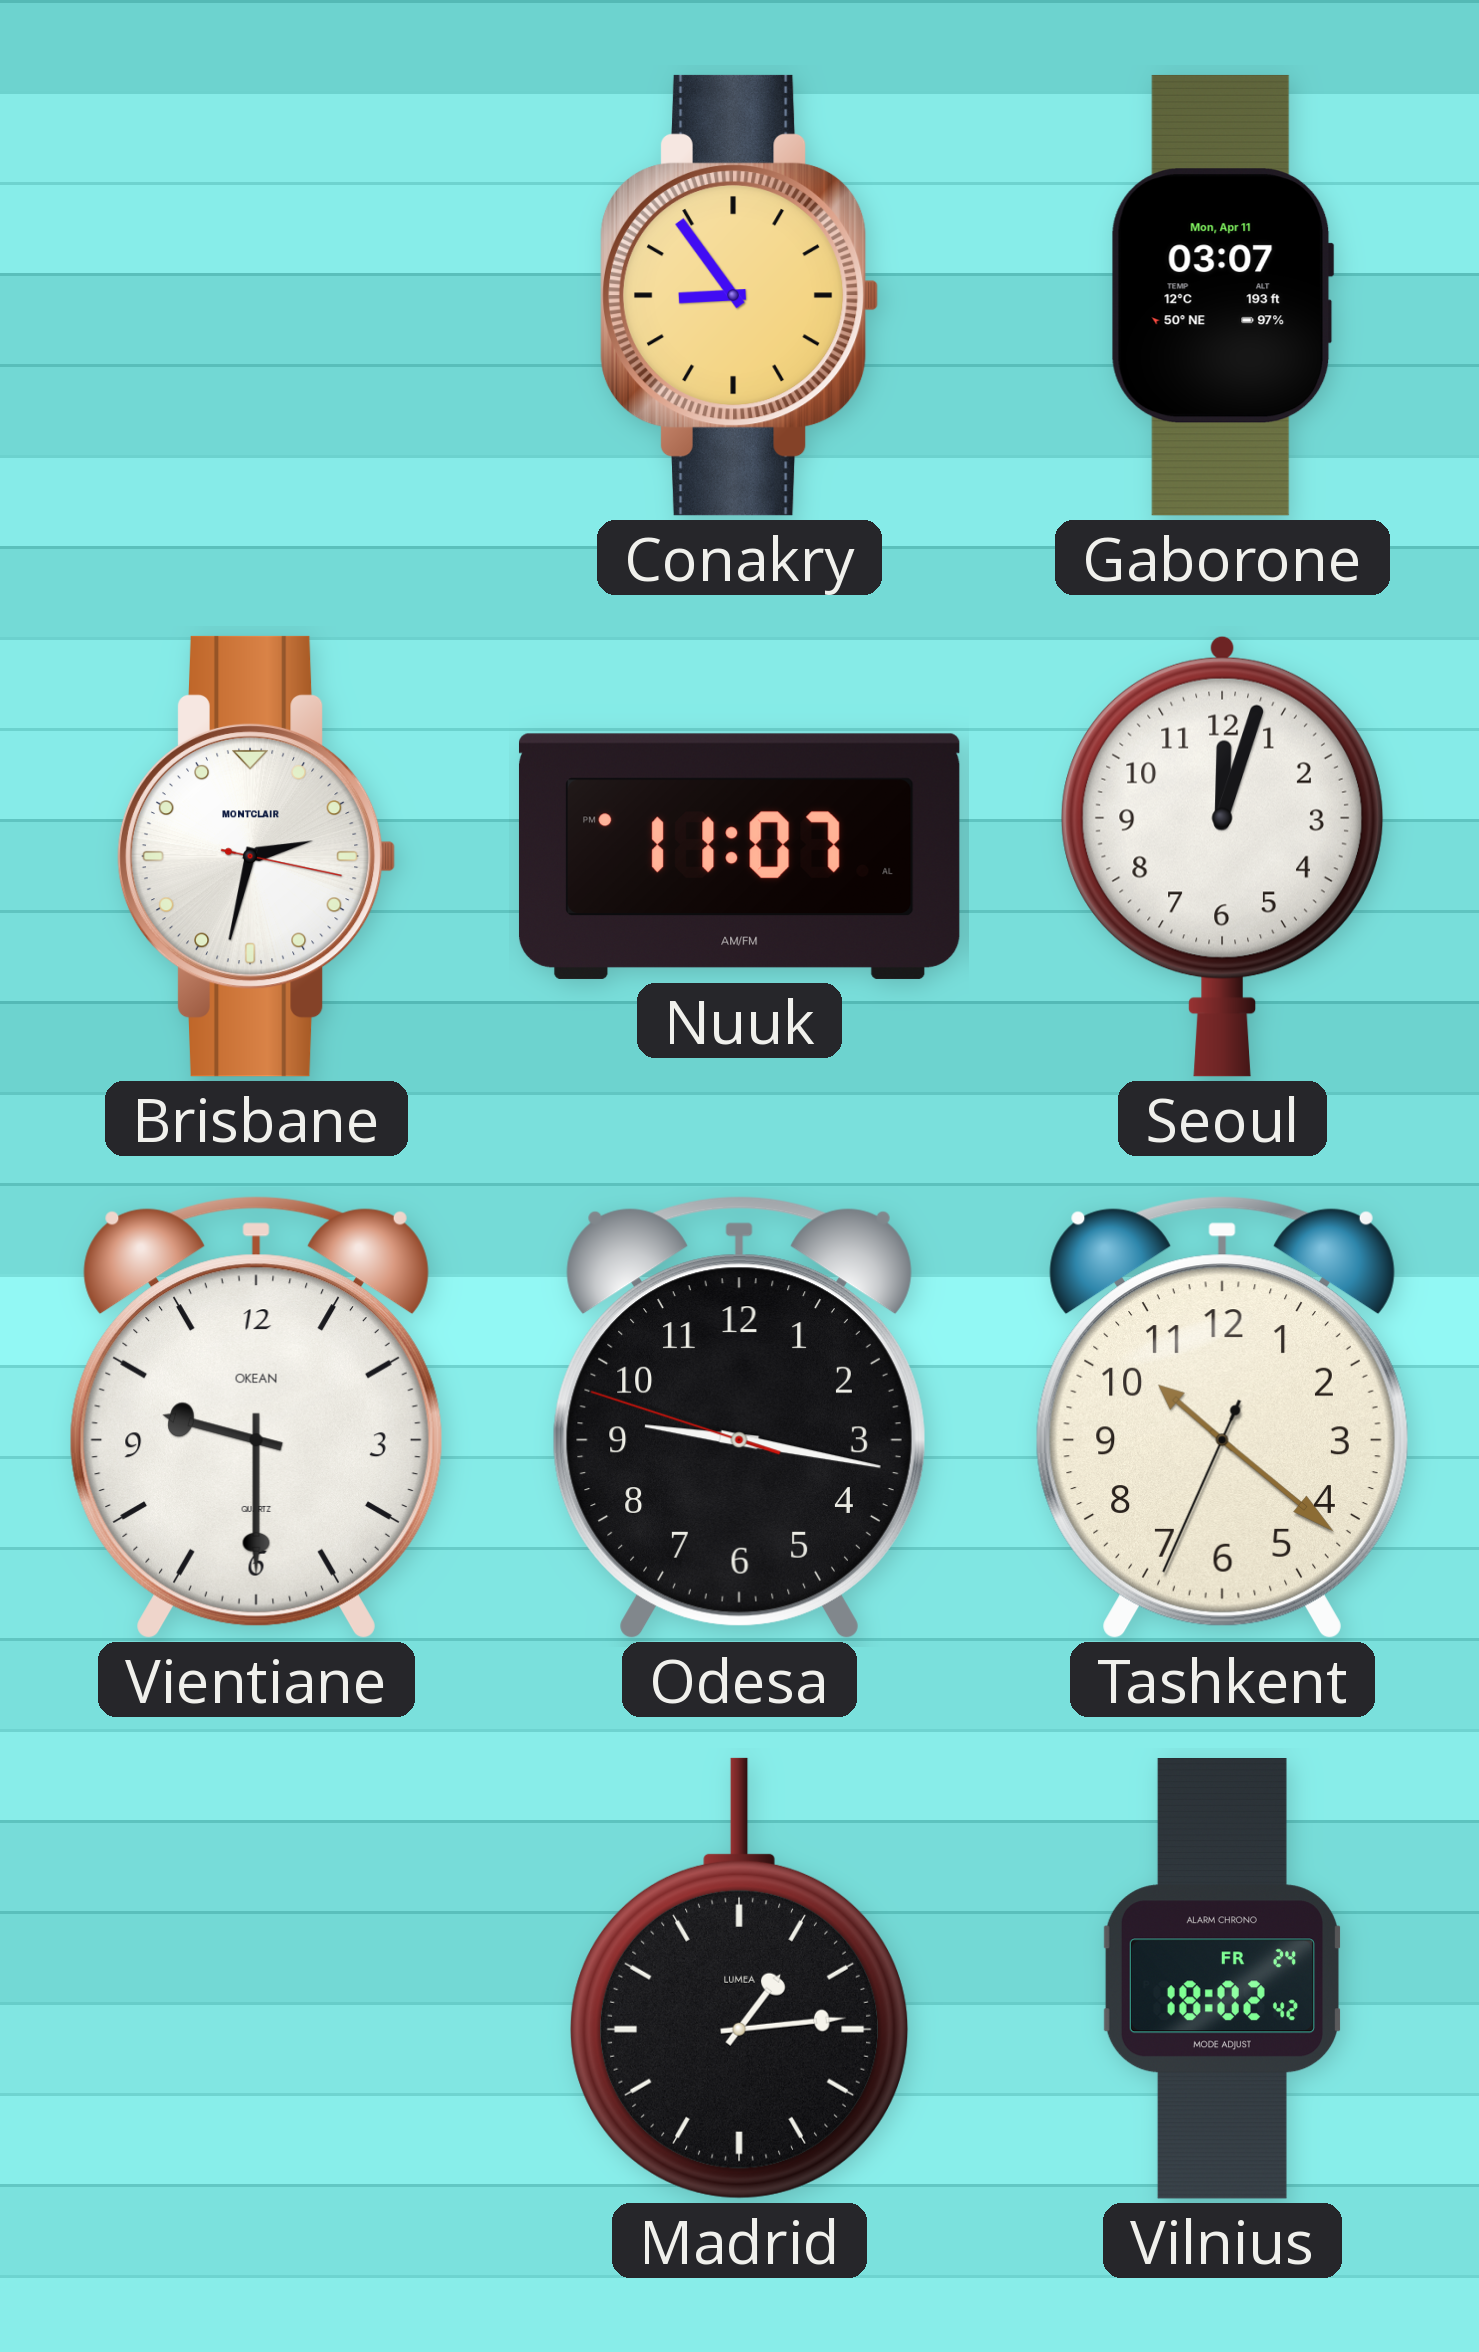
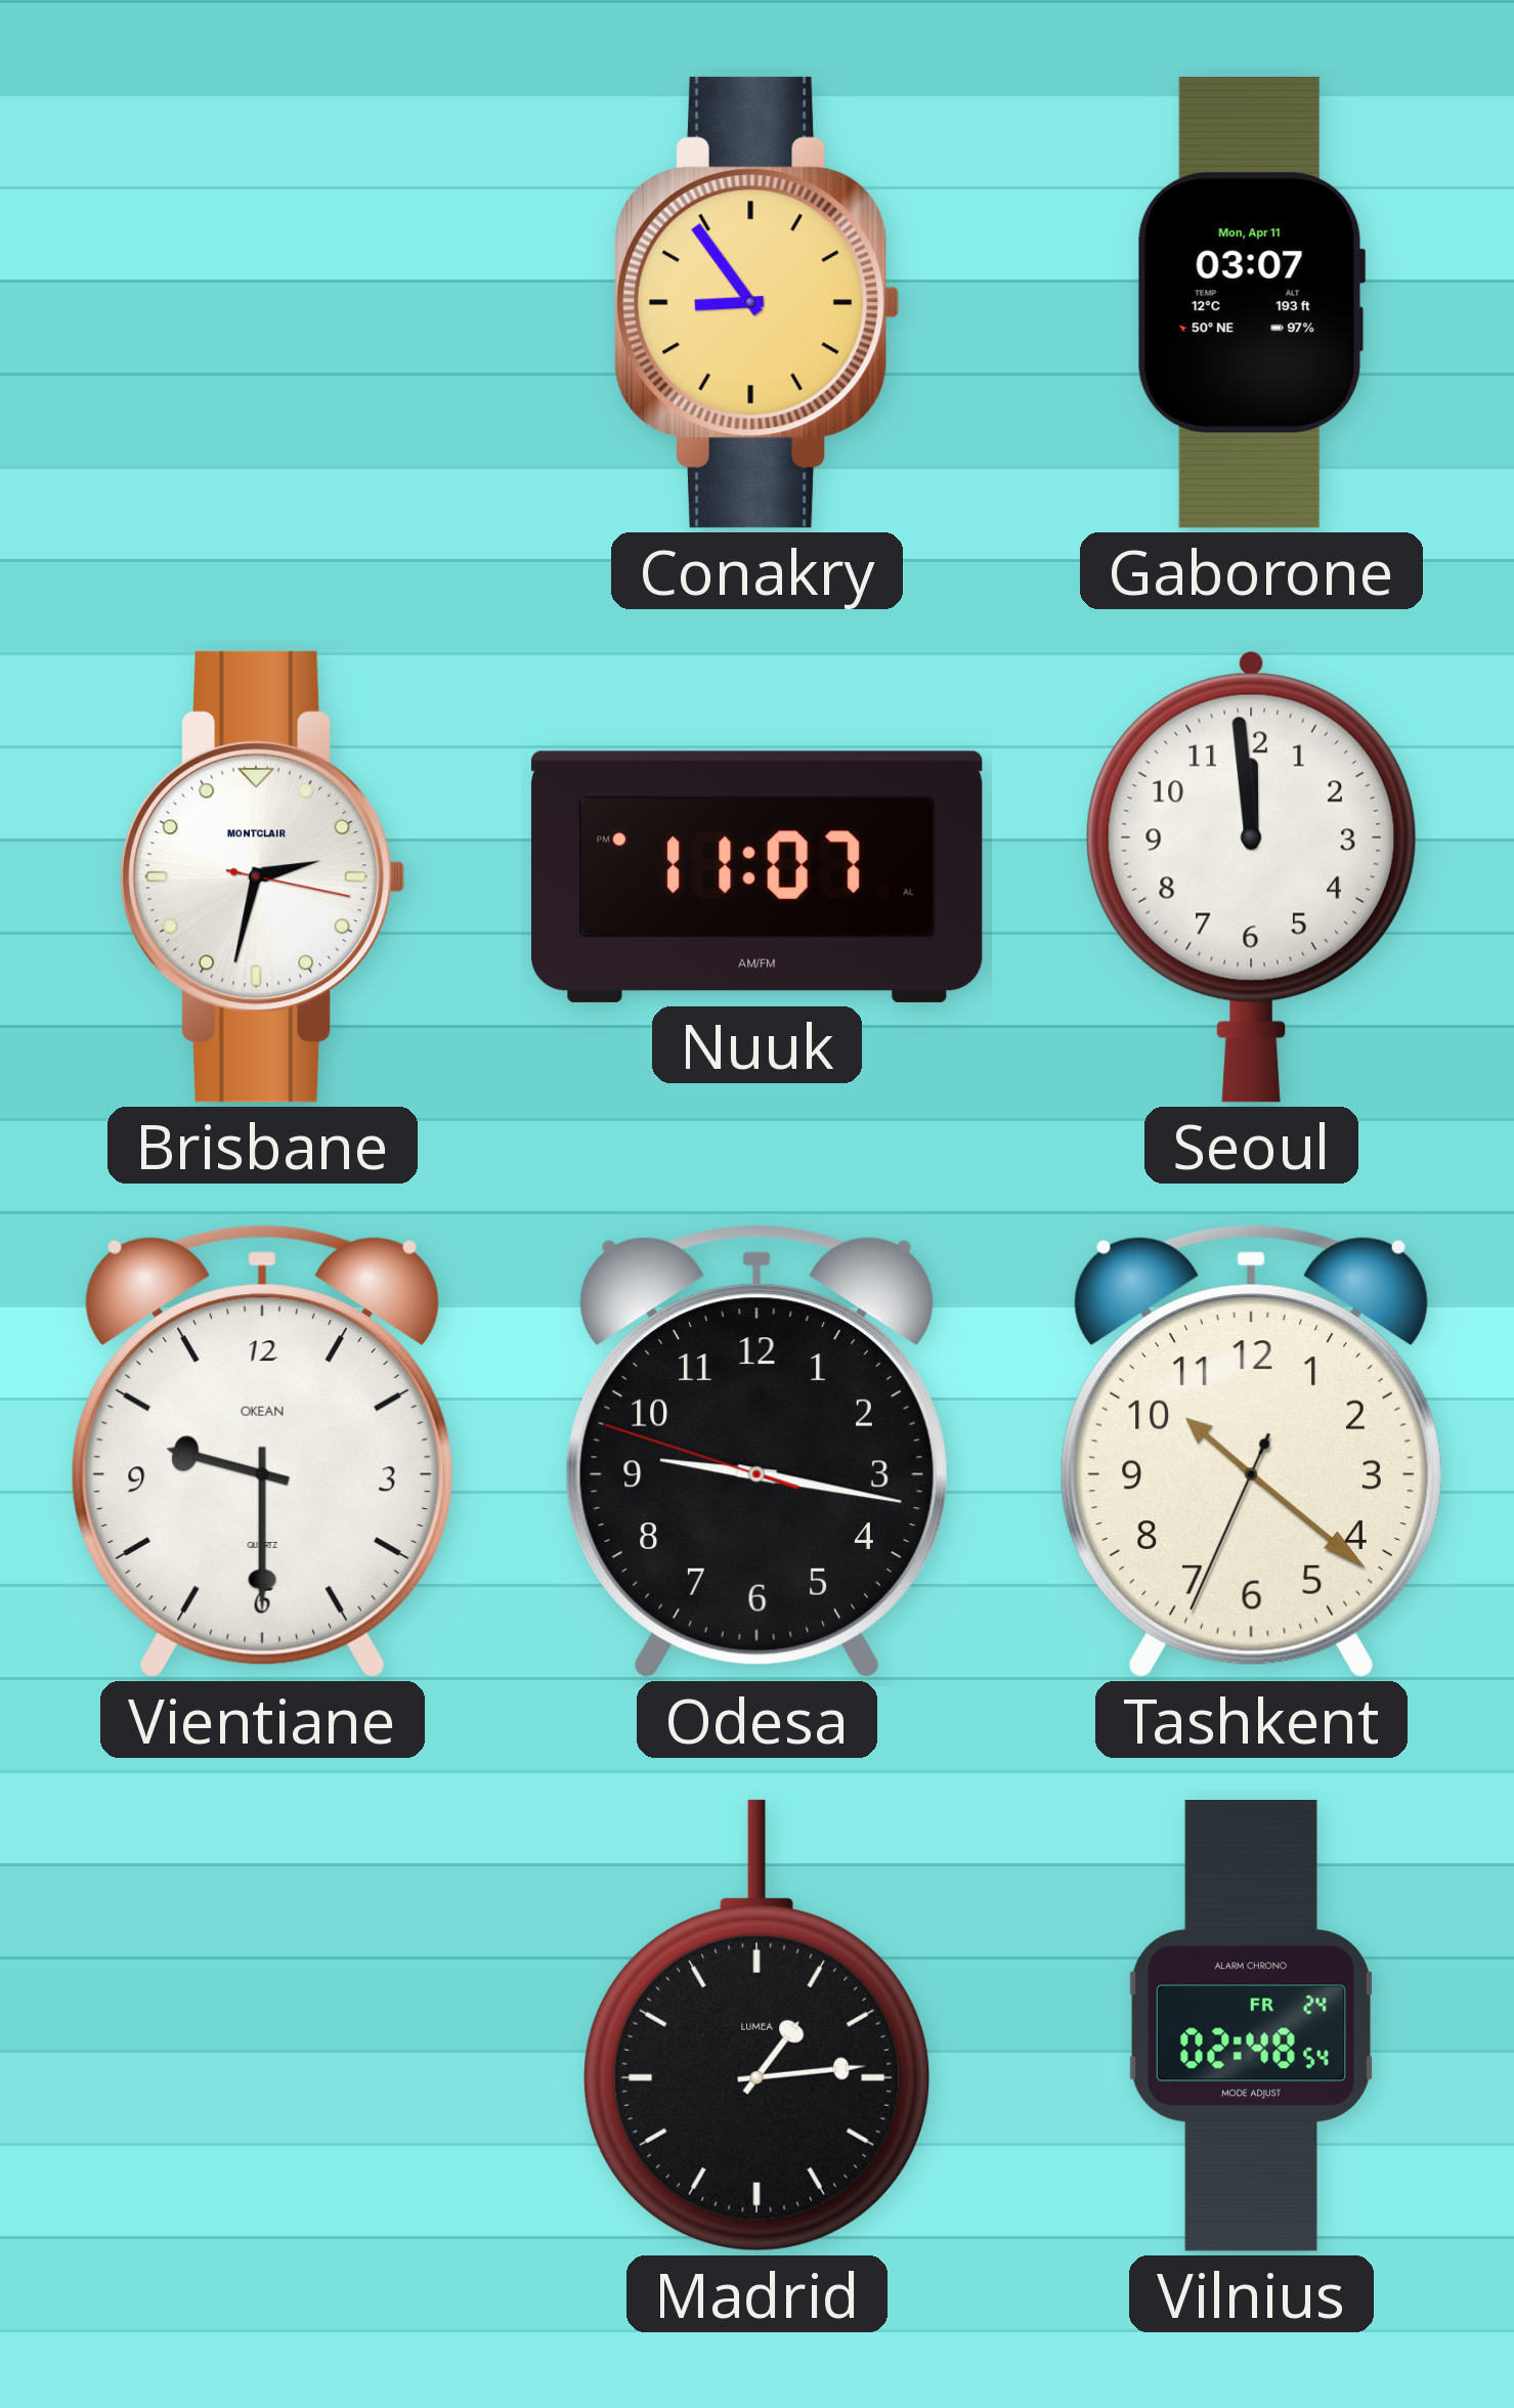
Seoul: 12:03 -> 11:59
Vilnius: 18:02 -> 02:48
